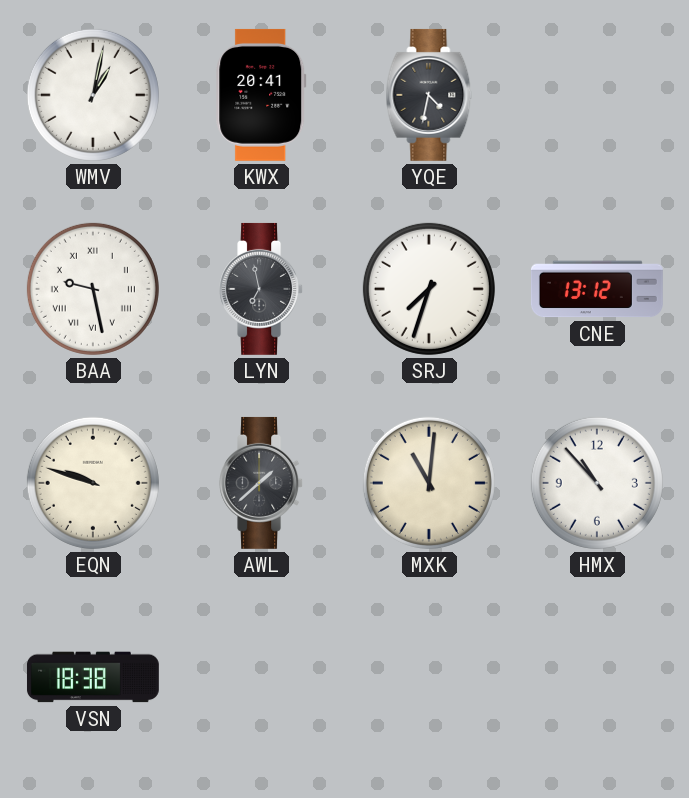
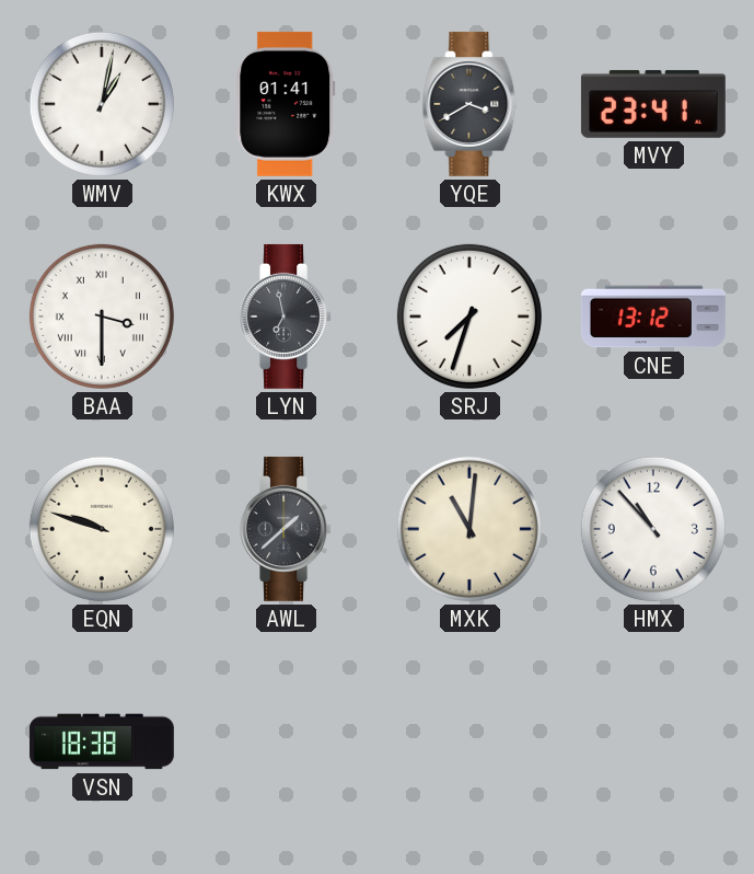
KWX: 20:41 -> 01:41
YQE: 4:32 -> 3:40
MVY: none -> 23:41
BAA: 9:28 -> 3:30
